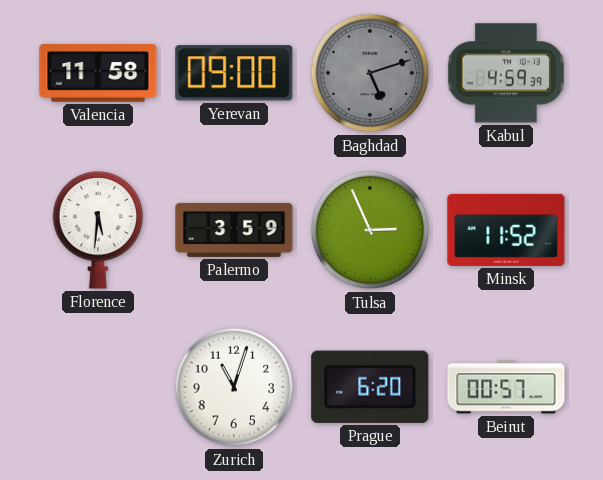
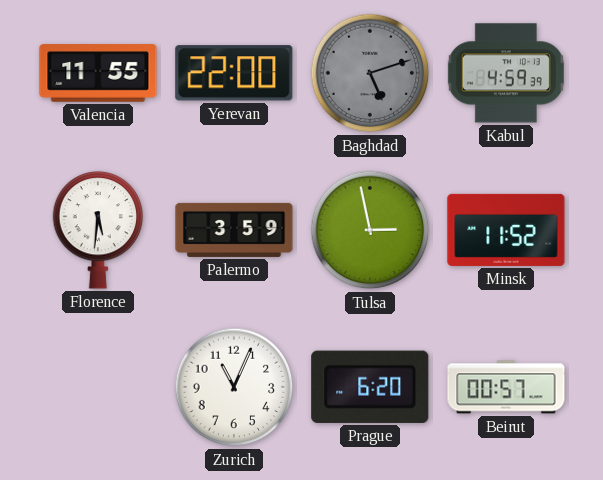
Valencia: 11:58 -> 11:55
Yerevan: 09:00 -> 22:00
Tulsa: 2:56 -> 2:58
Zurich: 11:03 -> 11:04
